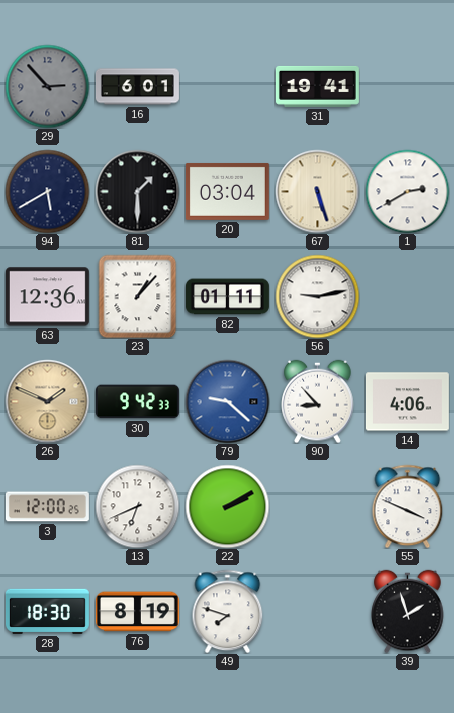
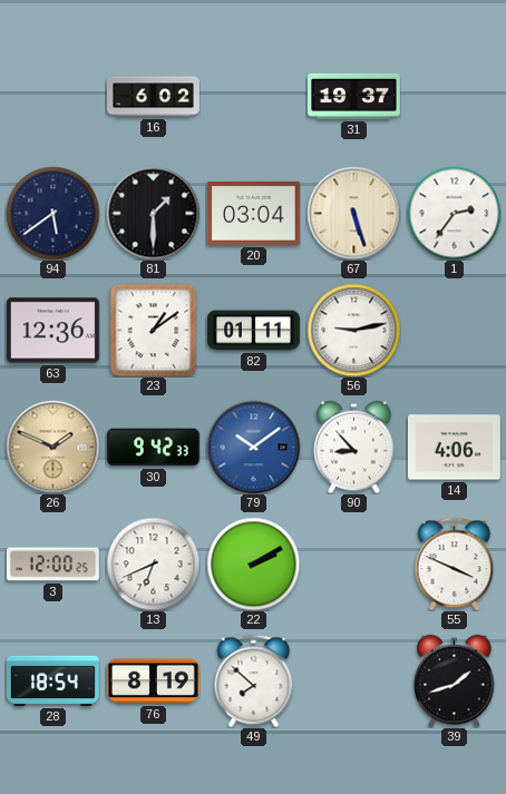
29: 2:53 -> none
16: 6:01 -> 6:02
31: 19:41 -> 19:37
94: 5:40 -> 5:39
1: 2:40 -> 2:36
23: 1:07 -> 1:09
79: 9:22 -> 10:09
28: 18:30 -> 18:54
49: 7:48 -> 7:52
39: 1:57 -> 1:42
